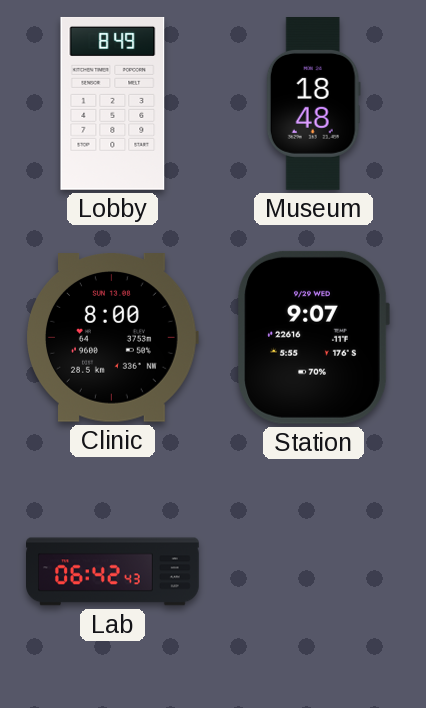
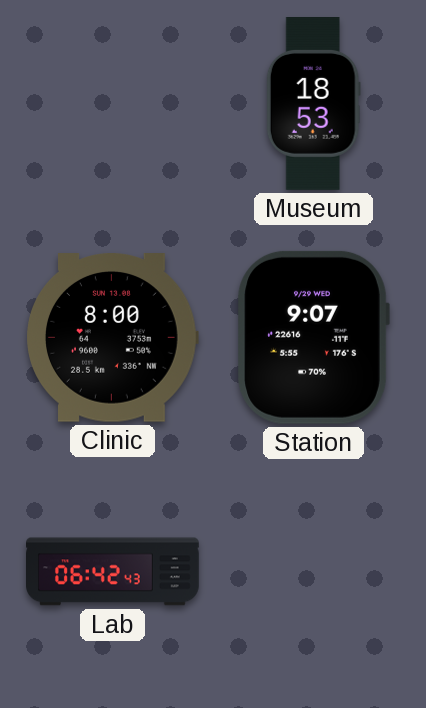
Lobby: 8:49 -> none
Museum: 18:48 -> 18:53
